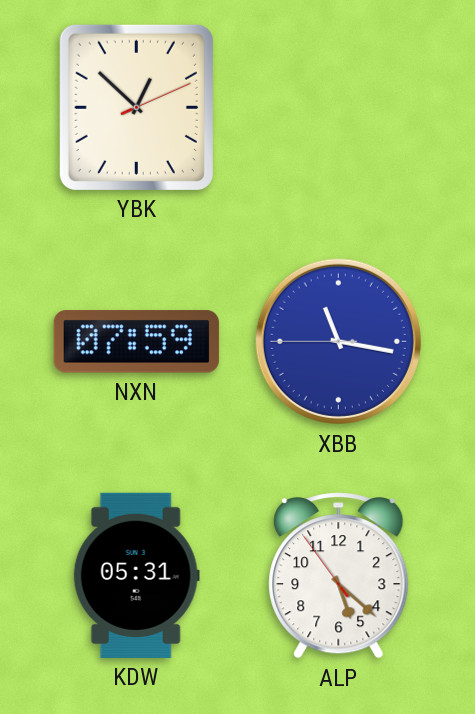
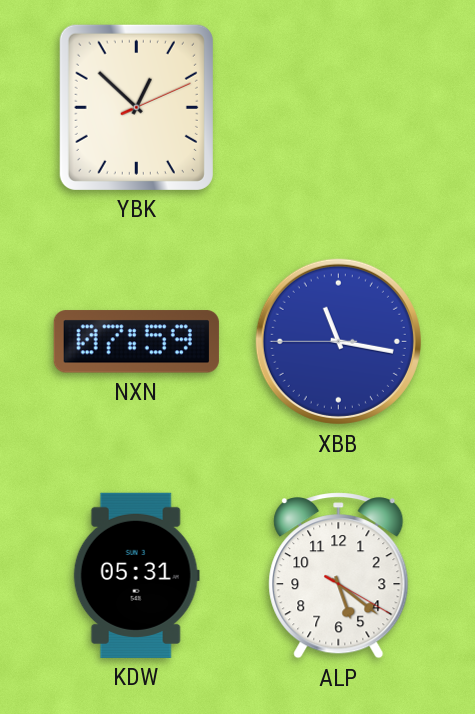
ALP: 5:21:54 -> 5:21:20
